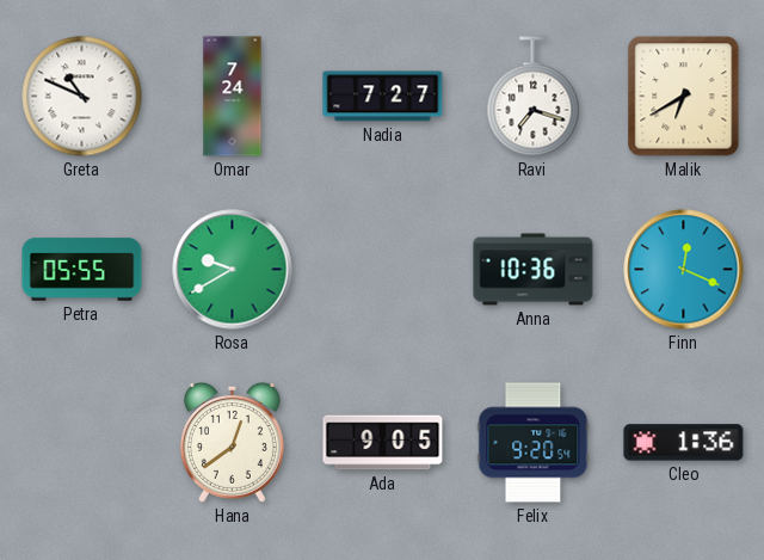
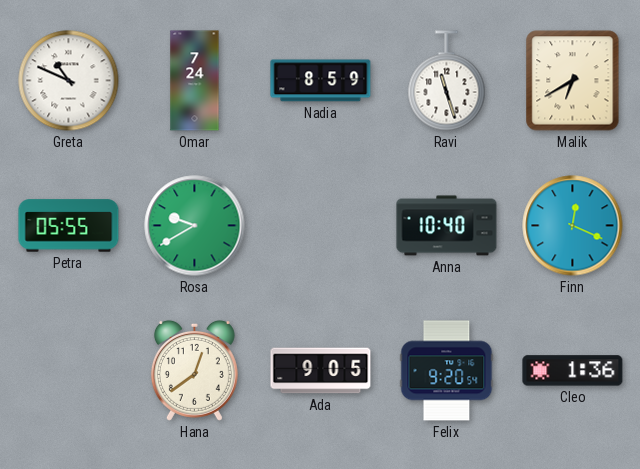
Nadia: 7:27 -> 8:59
Ravi: 7:18 -> 11:27
Anna: 10:36 -> 10:40
